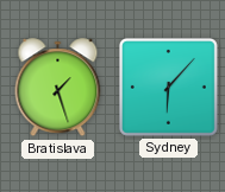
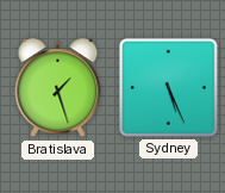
Sydney: 6:07 -> 5:26
